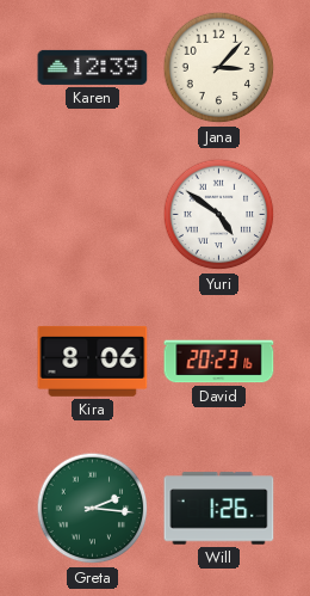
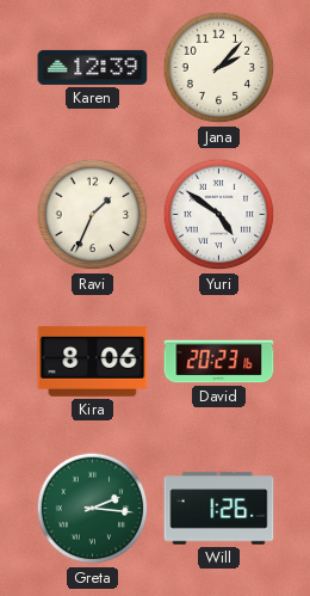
Jana: 3:07 -> 2:07
Ravi: none -> 1:34
